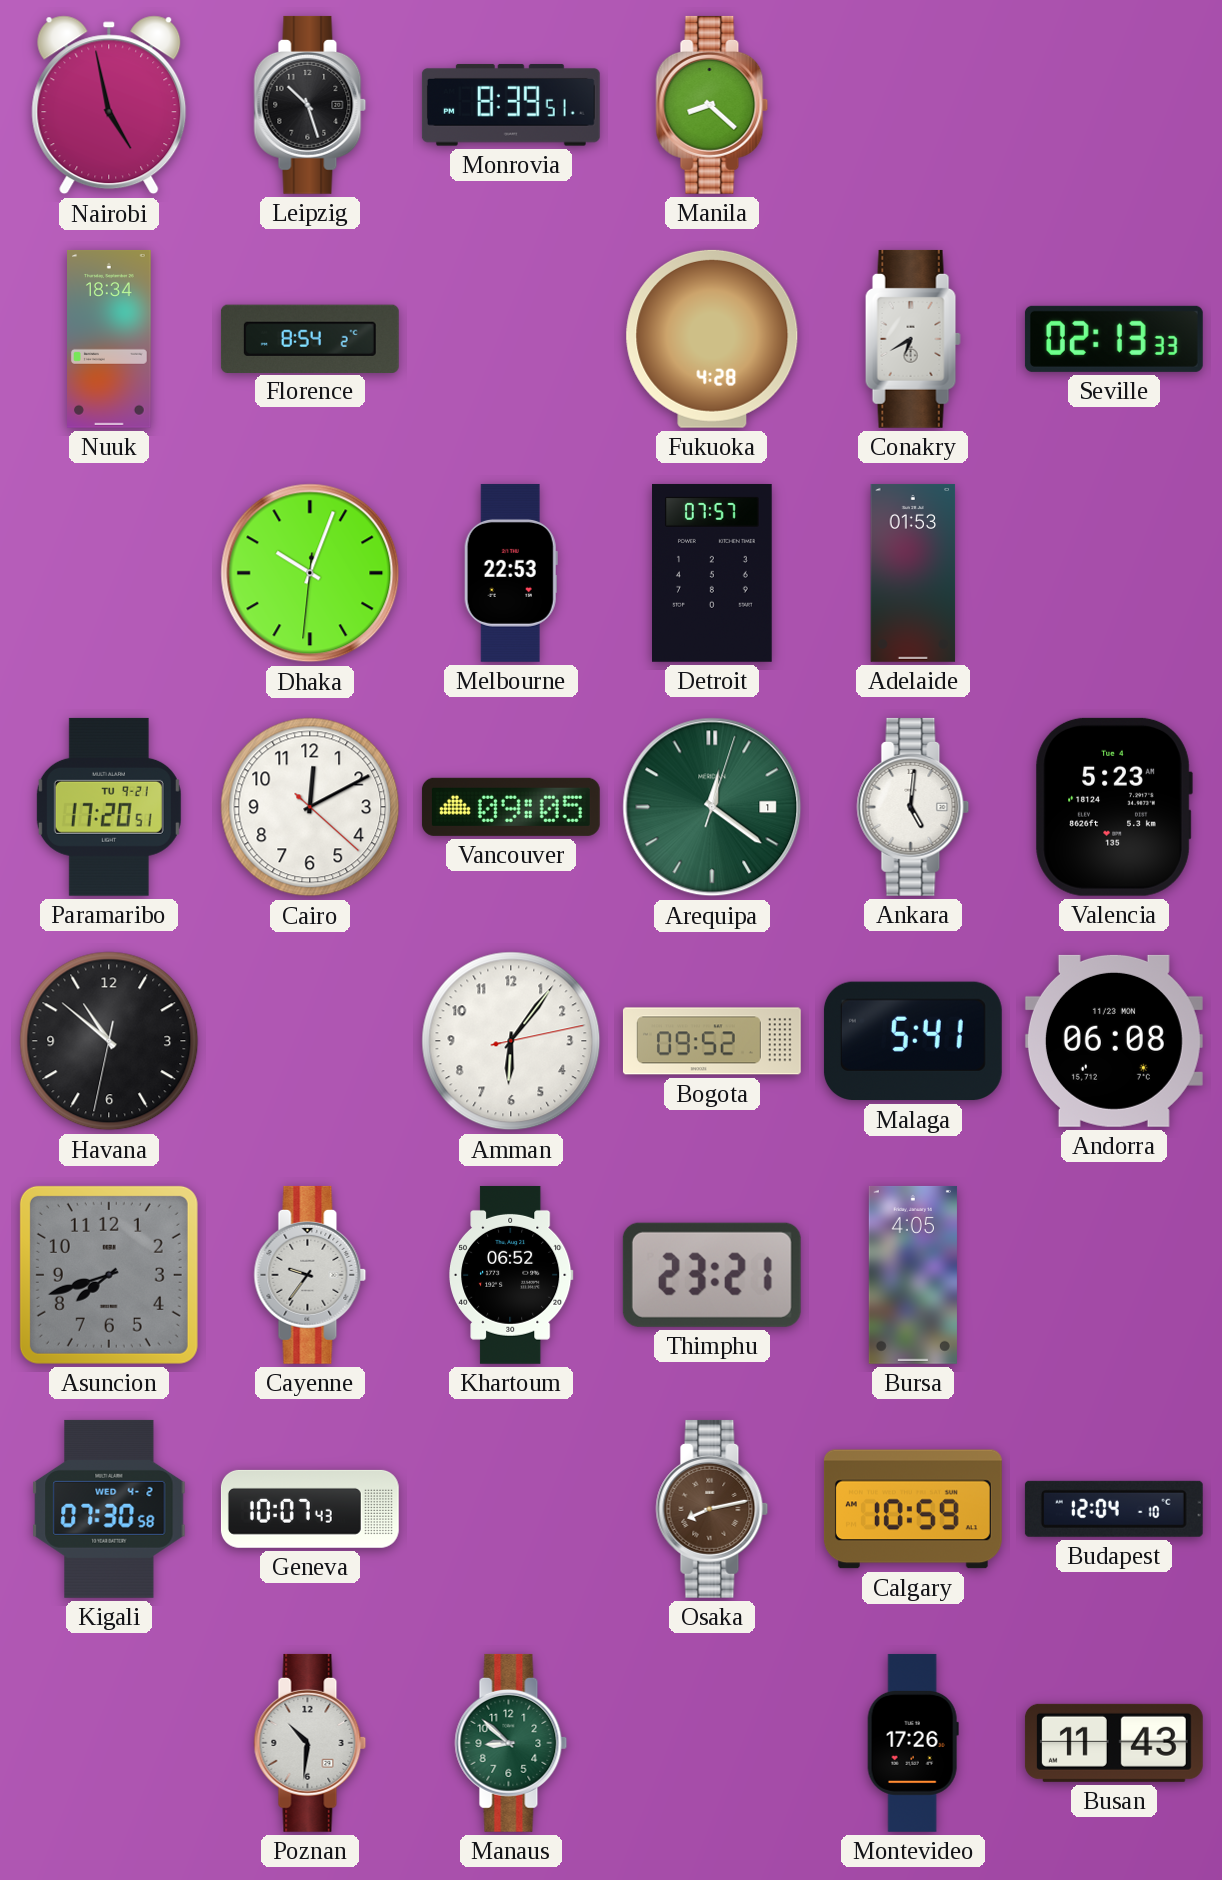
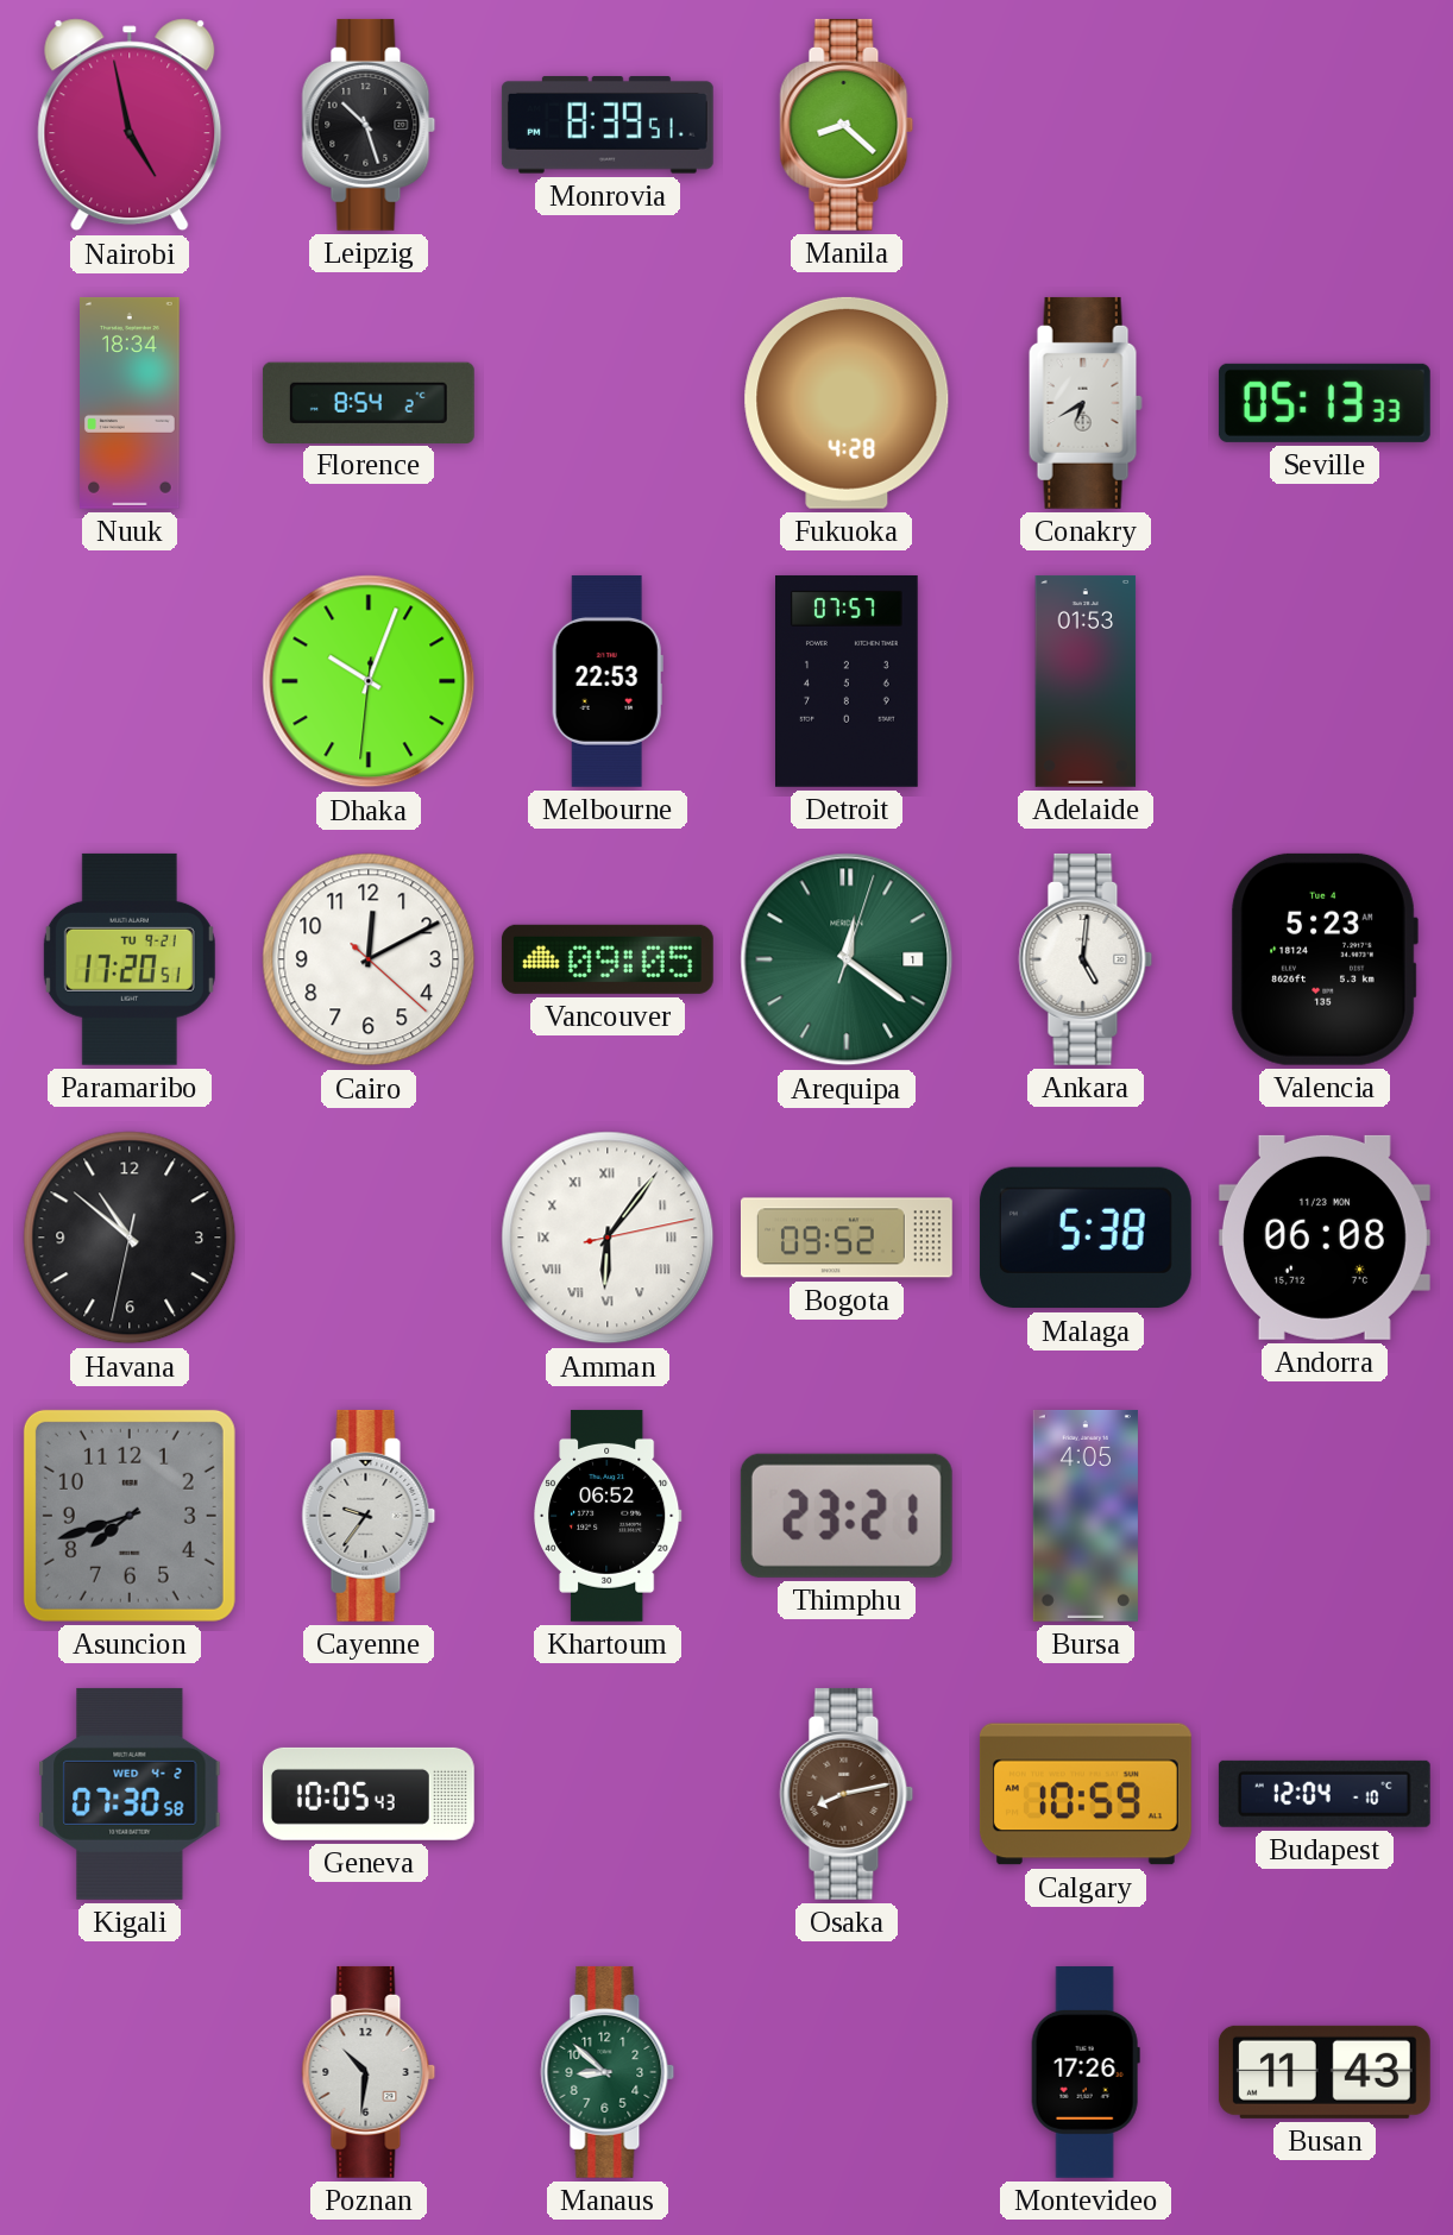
Seville: 02:13 -> 05:13
Amman numerals: Arabic -> Roman
Malaga: 5:41 -> 5:38
Geneva: 10:07 -> 10:05
